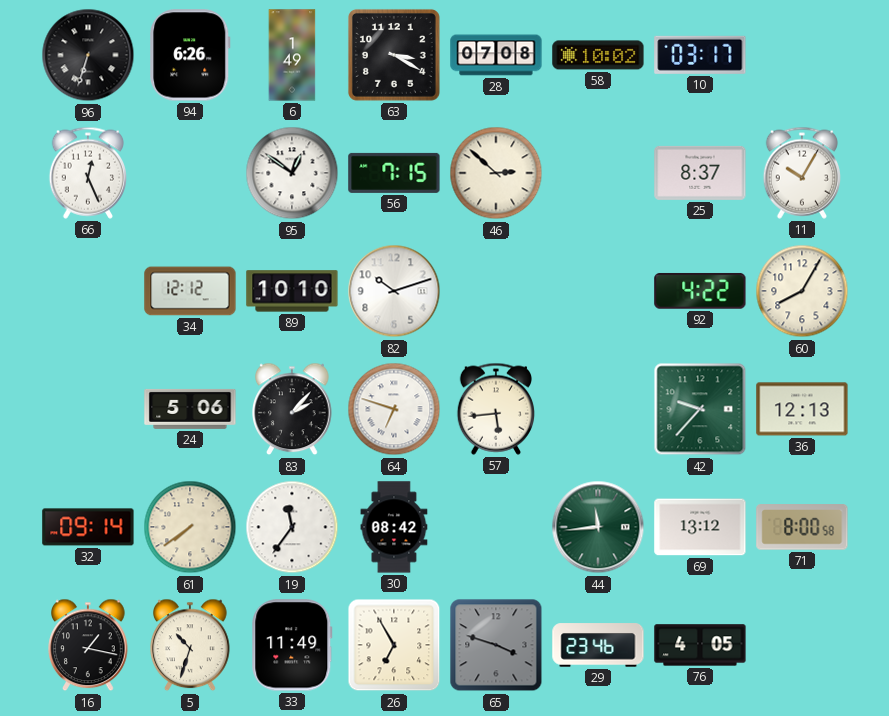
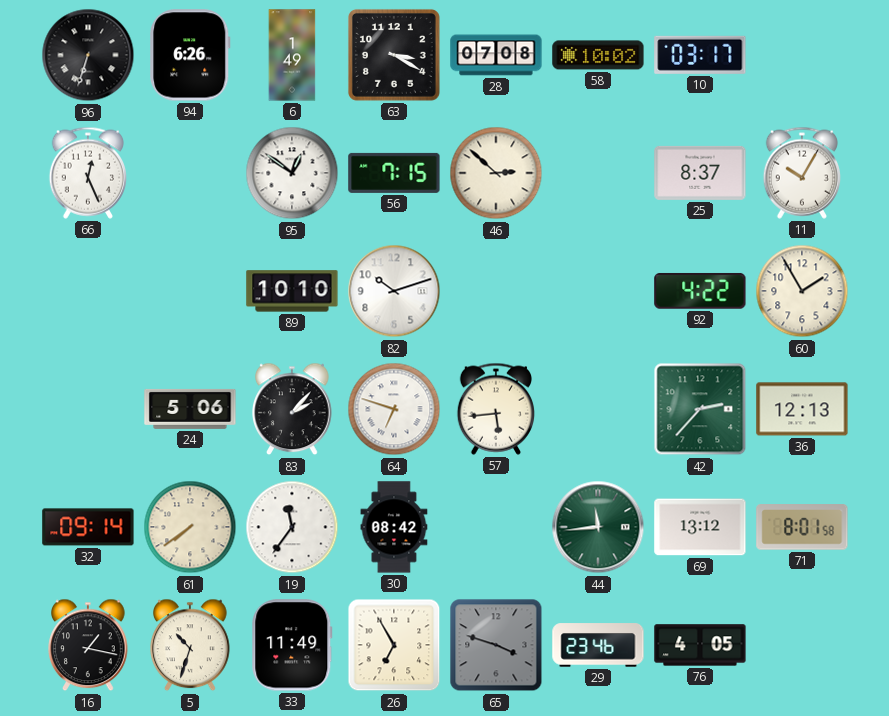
34: 12:12 -> none
60: 8:05 -> 1:55
42: 9:37 -> 2:37
71: 8:00 -> 8:01
